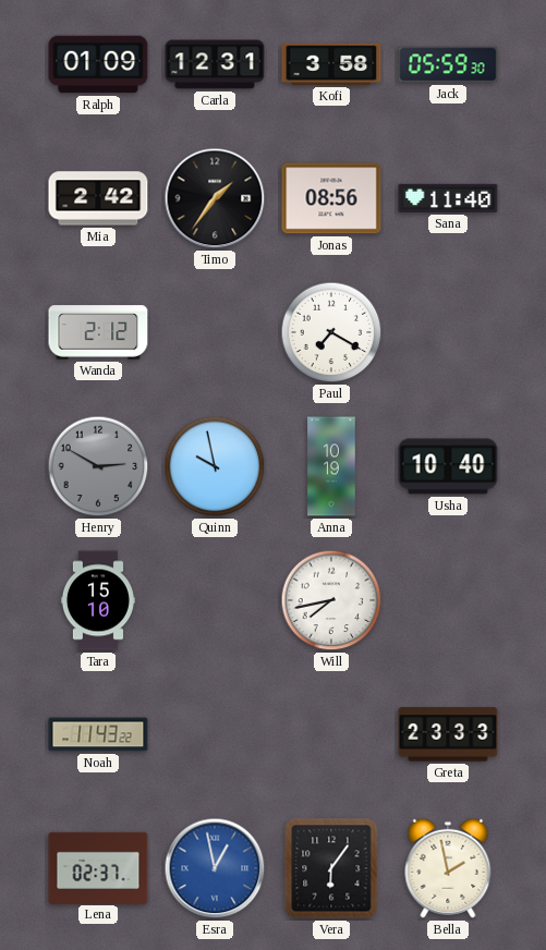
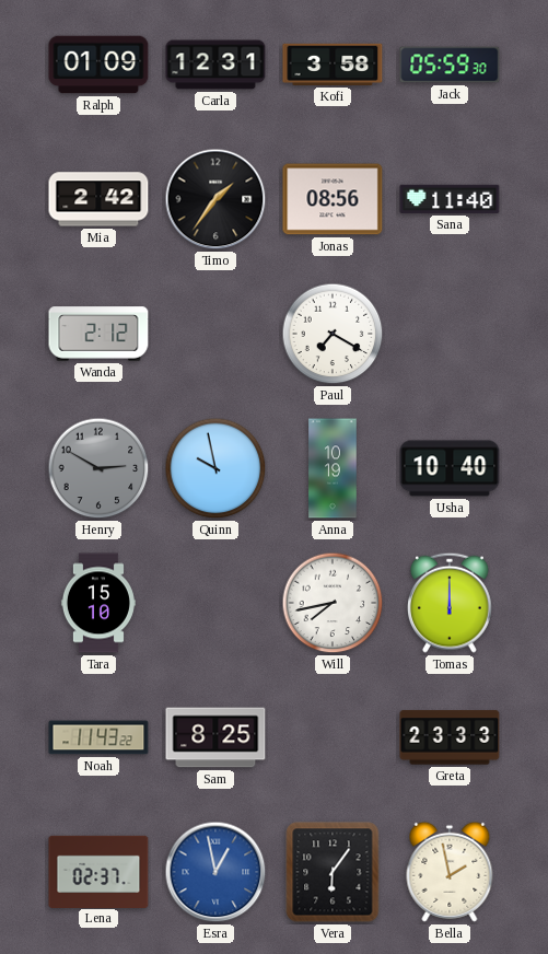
Tomas: none -> 12:00
Sam: none -> 8:25
